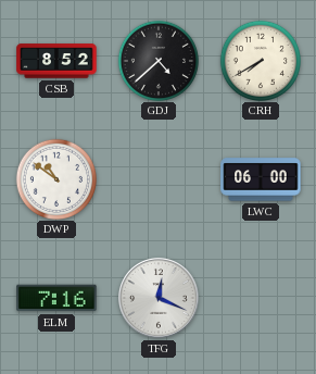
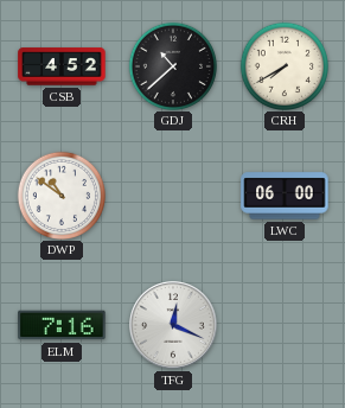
CSB: 8:52 -> 4:52
GDJ: 4:38 -> 10:38
